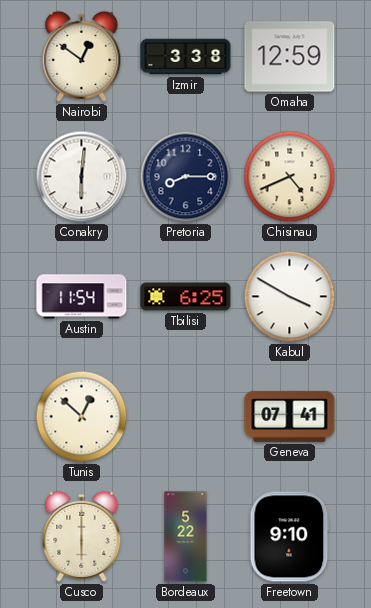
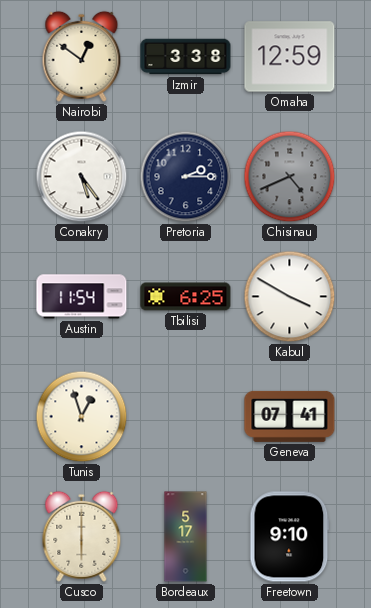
Conakry: 6:01 -> 5:24
Pretoria: 8:15 -> 2:15
Chisinau dial: cream -> grey
Tunis: 12:52 -> 12:57
Bordeaux: 5:22 -> 5:17
